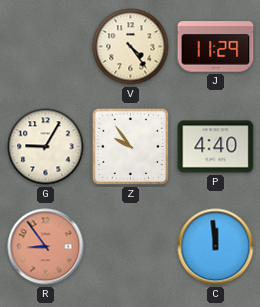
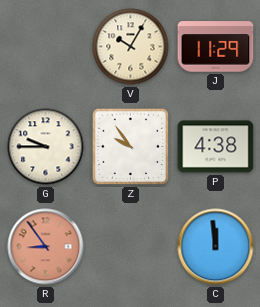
V: 4:24 -> 10:05
G: 9:05 -> 9:45
P: 4:40 -> 4:38
